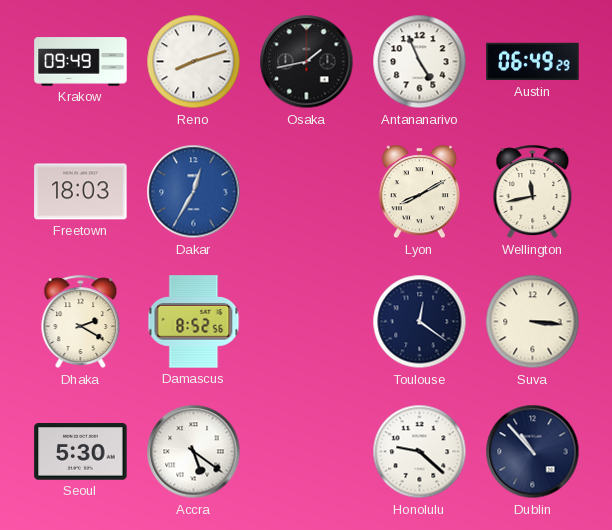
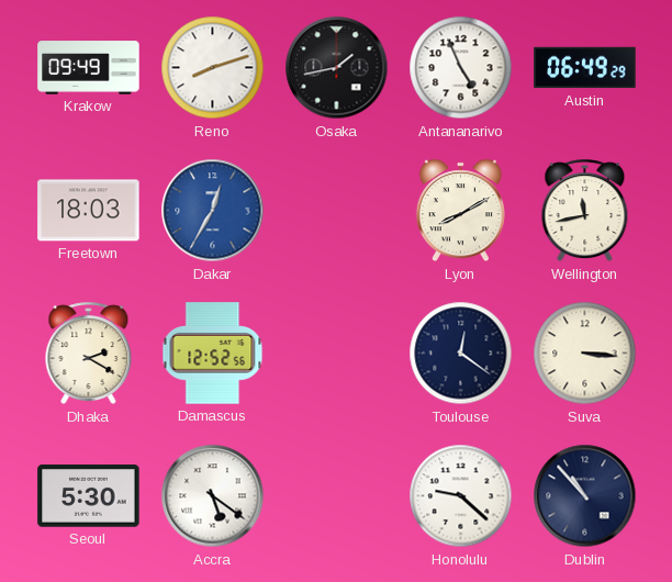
Damascus: 8:52 -> 12:52
